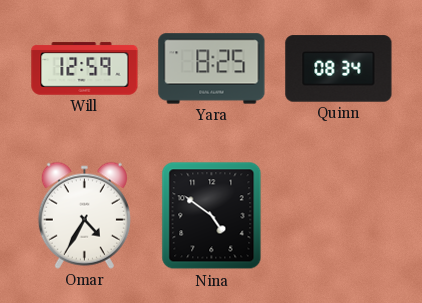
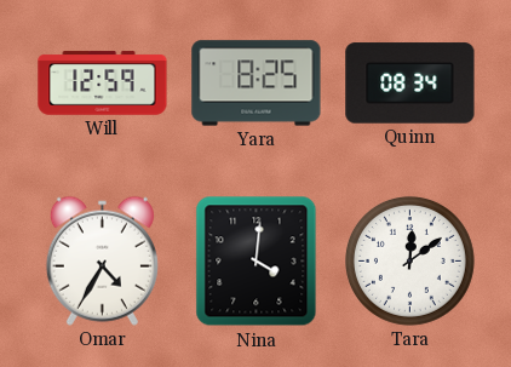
Nina: 4:51 -> 4:01
Tara: none -> 12:09
